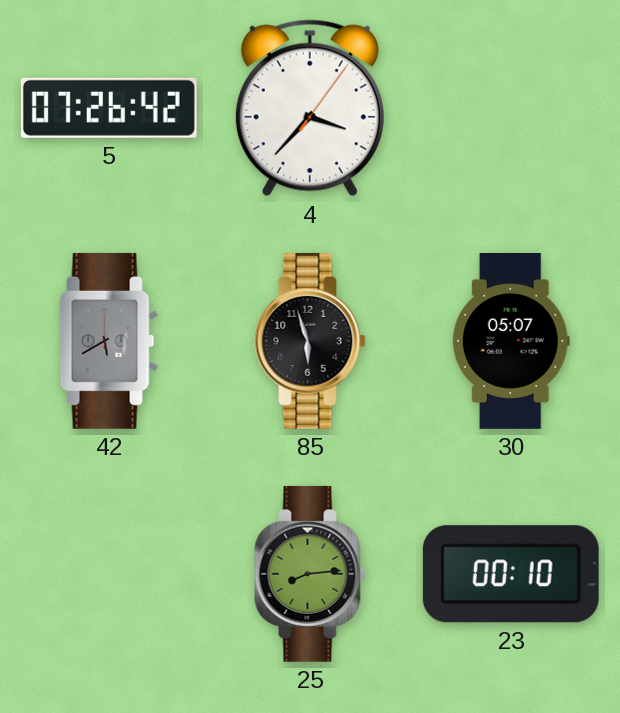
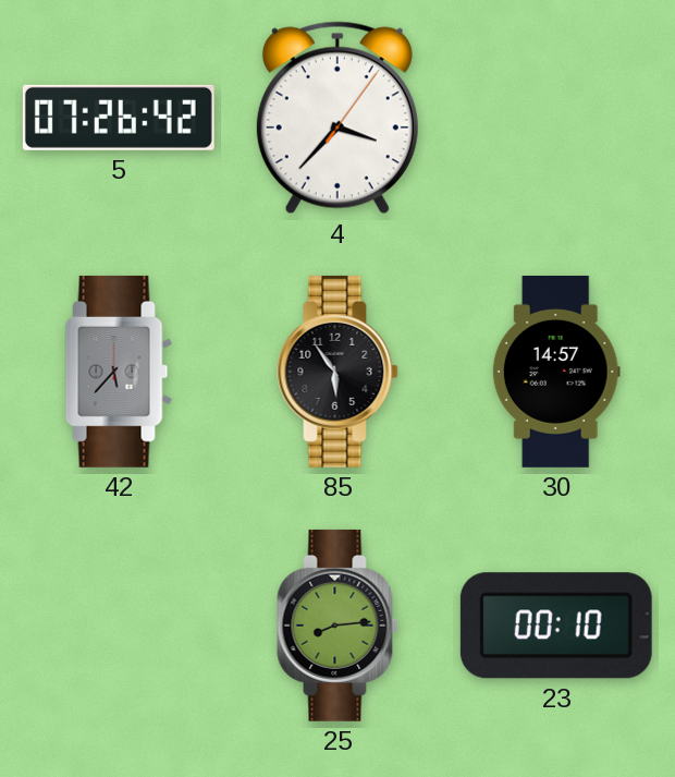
42: 5:40 -> 5:37
85: 5:57 -> 5:54
30: 05:07 -> 14:57
